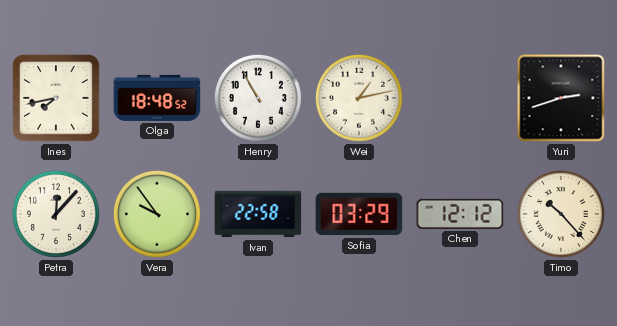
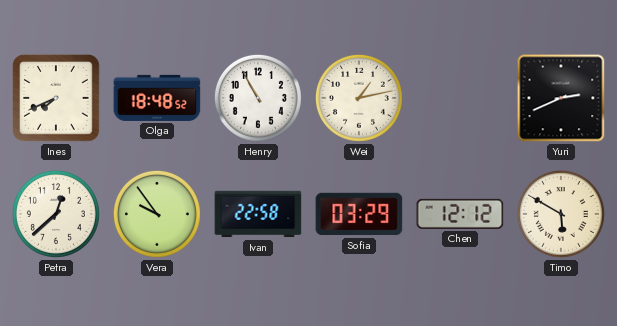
Ines: 7:43 -> 7:41
Yuri: 2:42 -> 2:41
Petra: 12:07 -> 12:38
Timo: 10:23 -> 5:50
